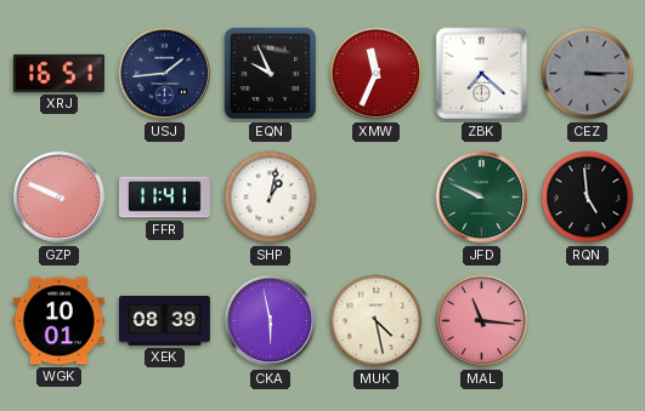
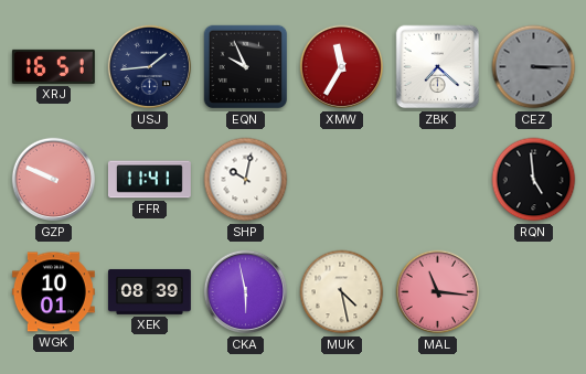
XMW: 11:34 -> 11:35
SHP: 1:02 -> 10:02
JFD: 9:49 -> none
